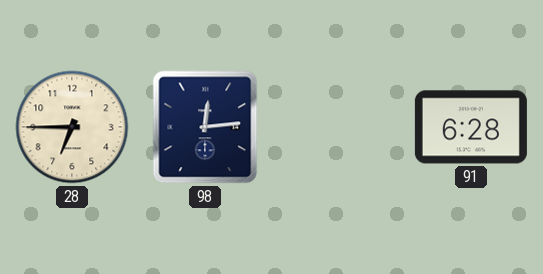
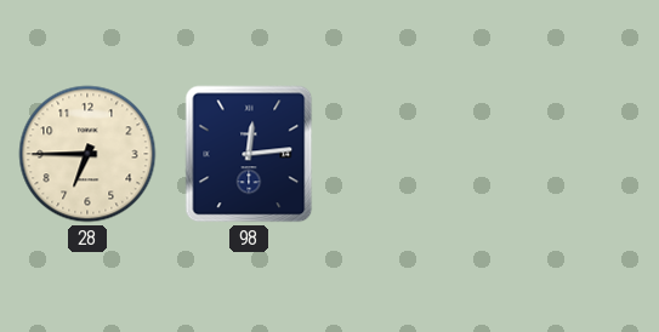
91: 6:28 -> none
